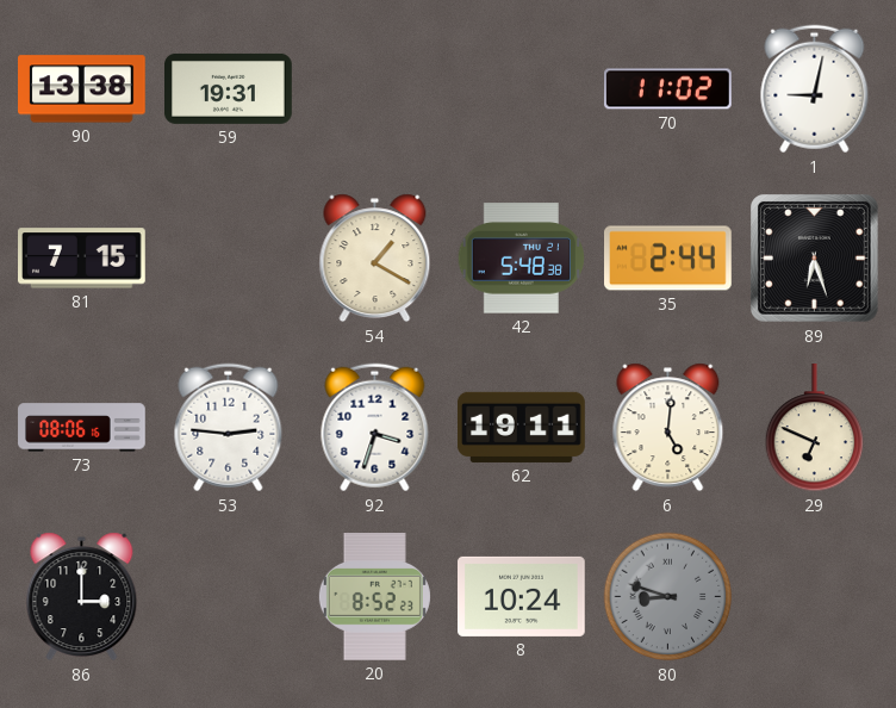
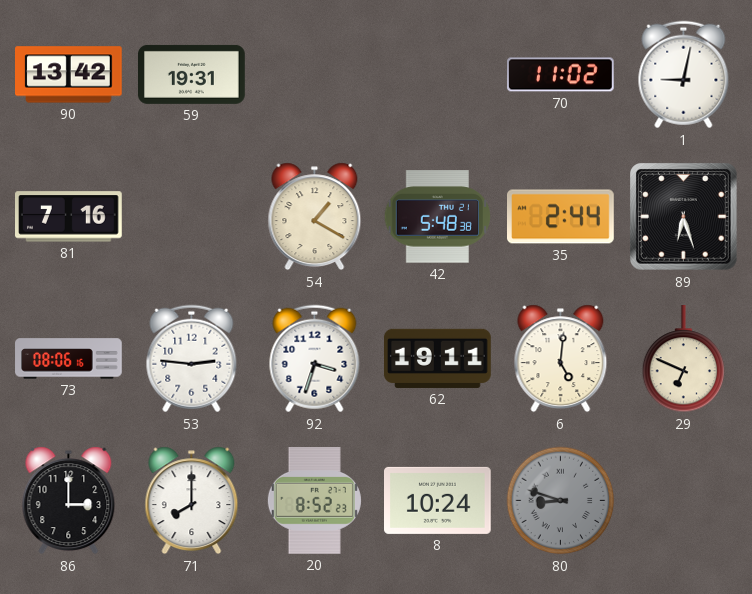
90: 13:38 -> 13:42
81: 7:15 -> 7:16
71: none -> 8:00
